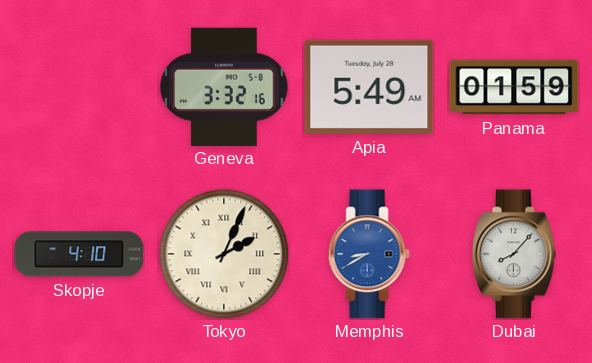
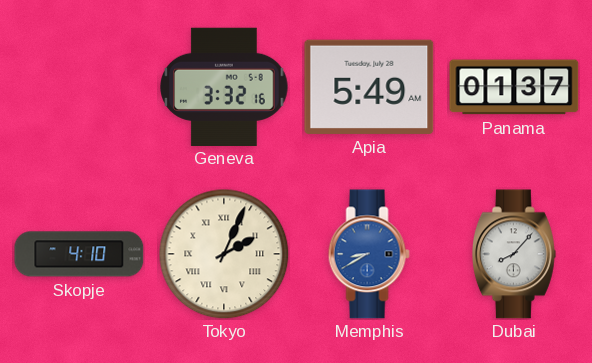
Panama: 01:59 -> 01:37
